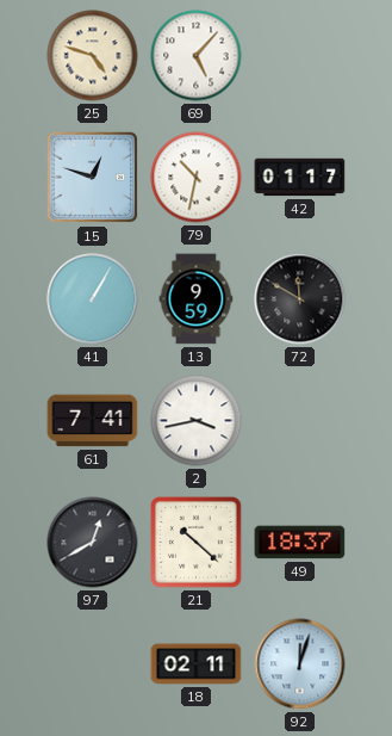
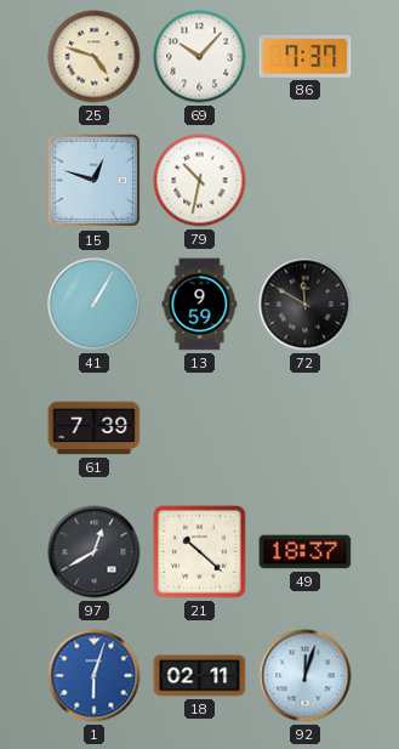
69: 5:07 -> 10:07
86: none -> 7:37
42: 01:17 -> none
61: 7:41 -> 7:39
2: 3:43 -> none
1: none -> 6:03
